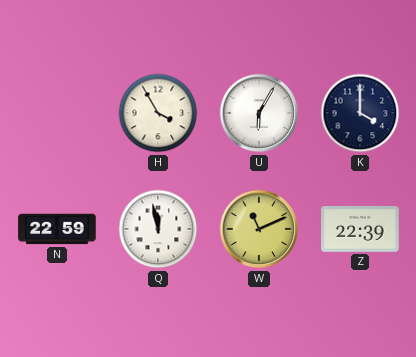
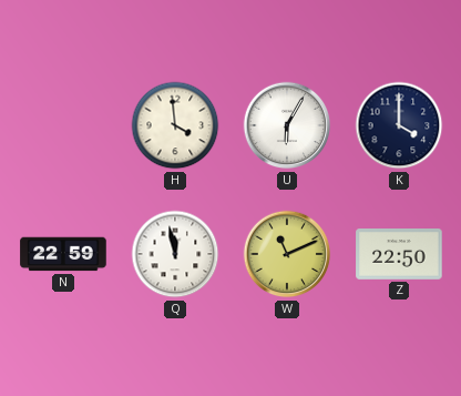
H: 3:55 -> 3:59
Z: 22:39 -> 22:50
